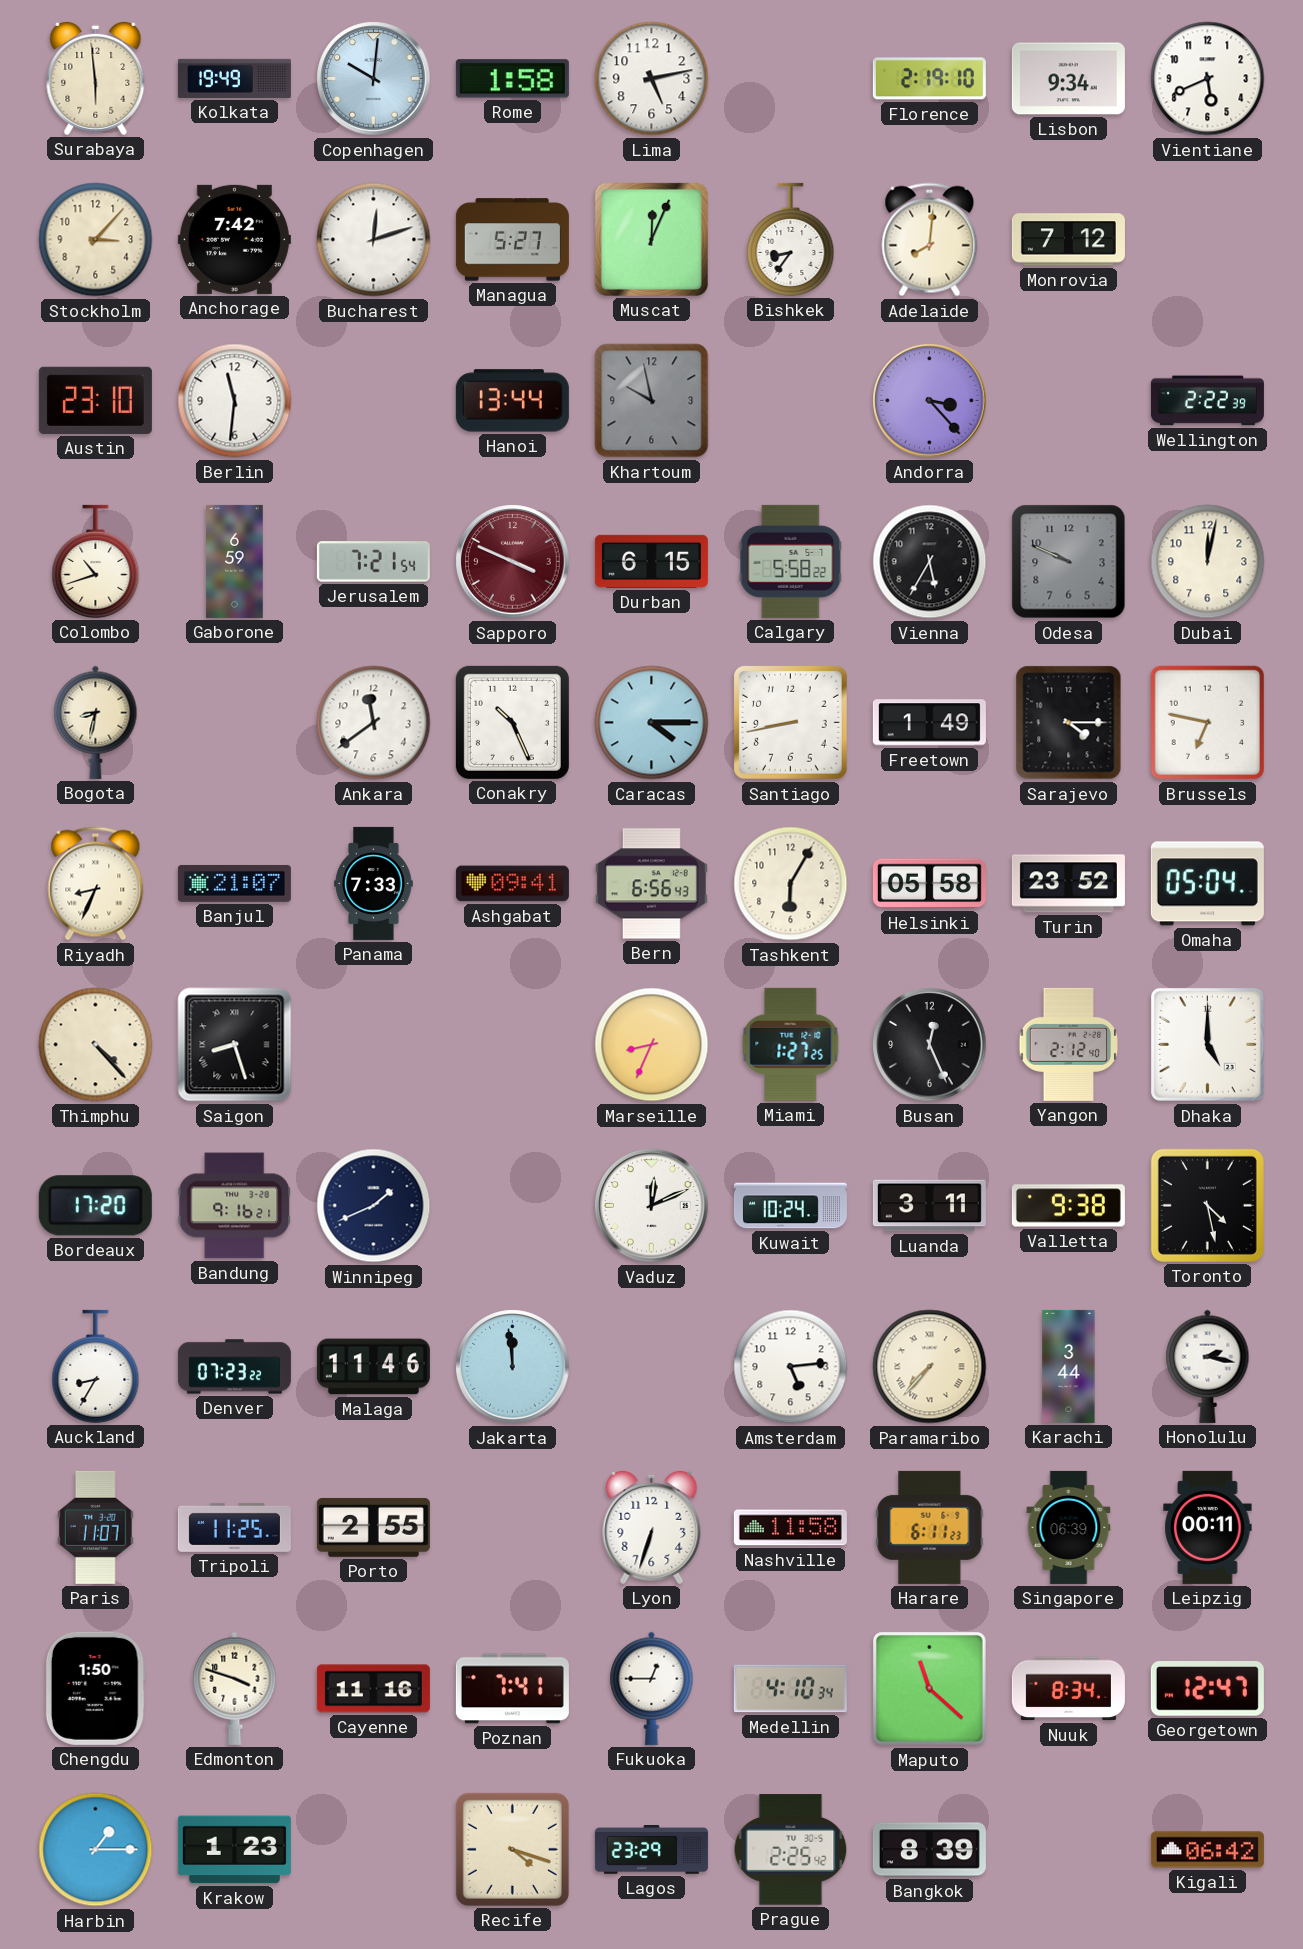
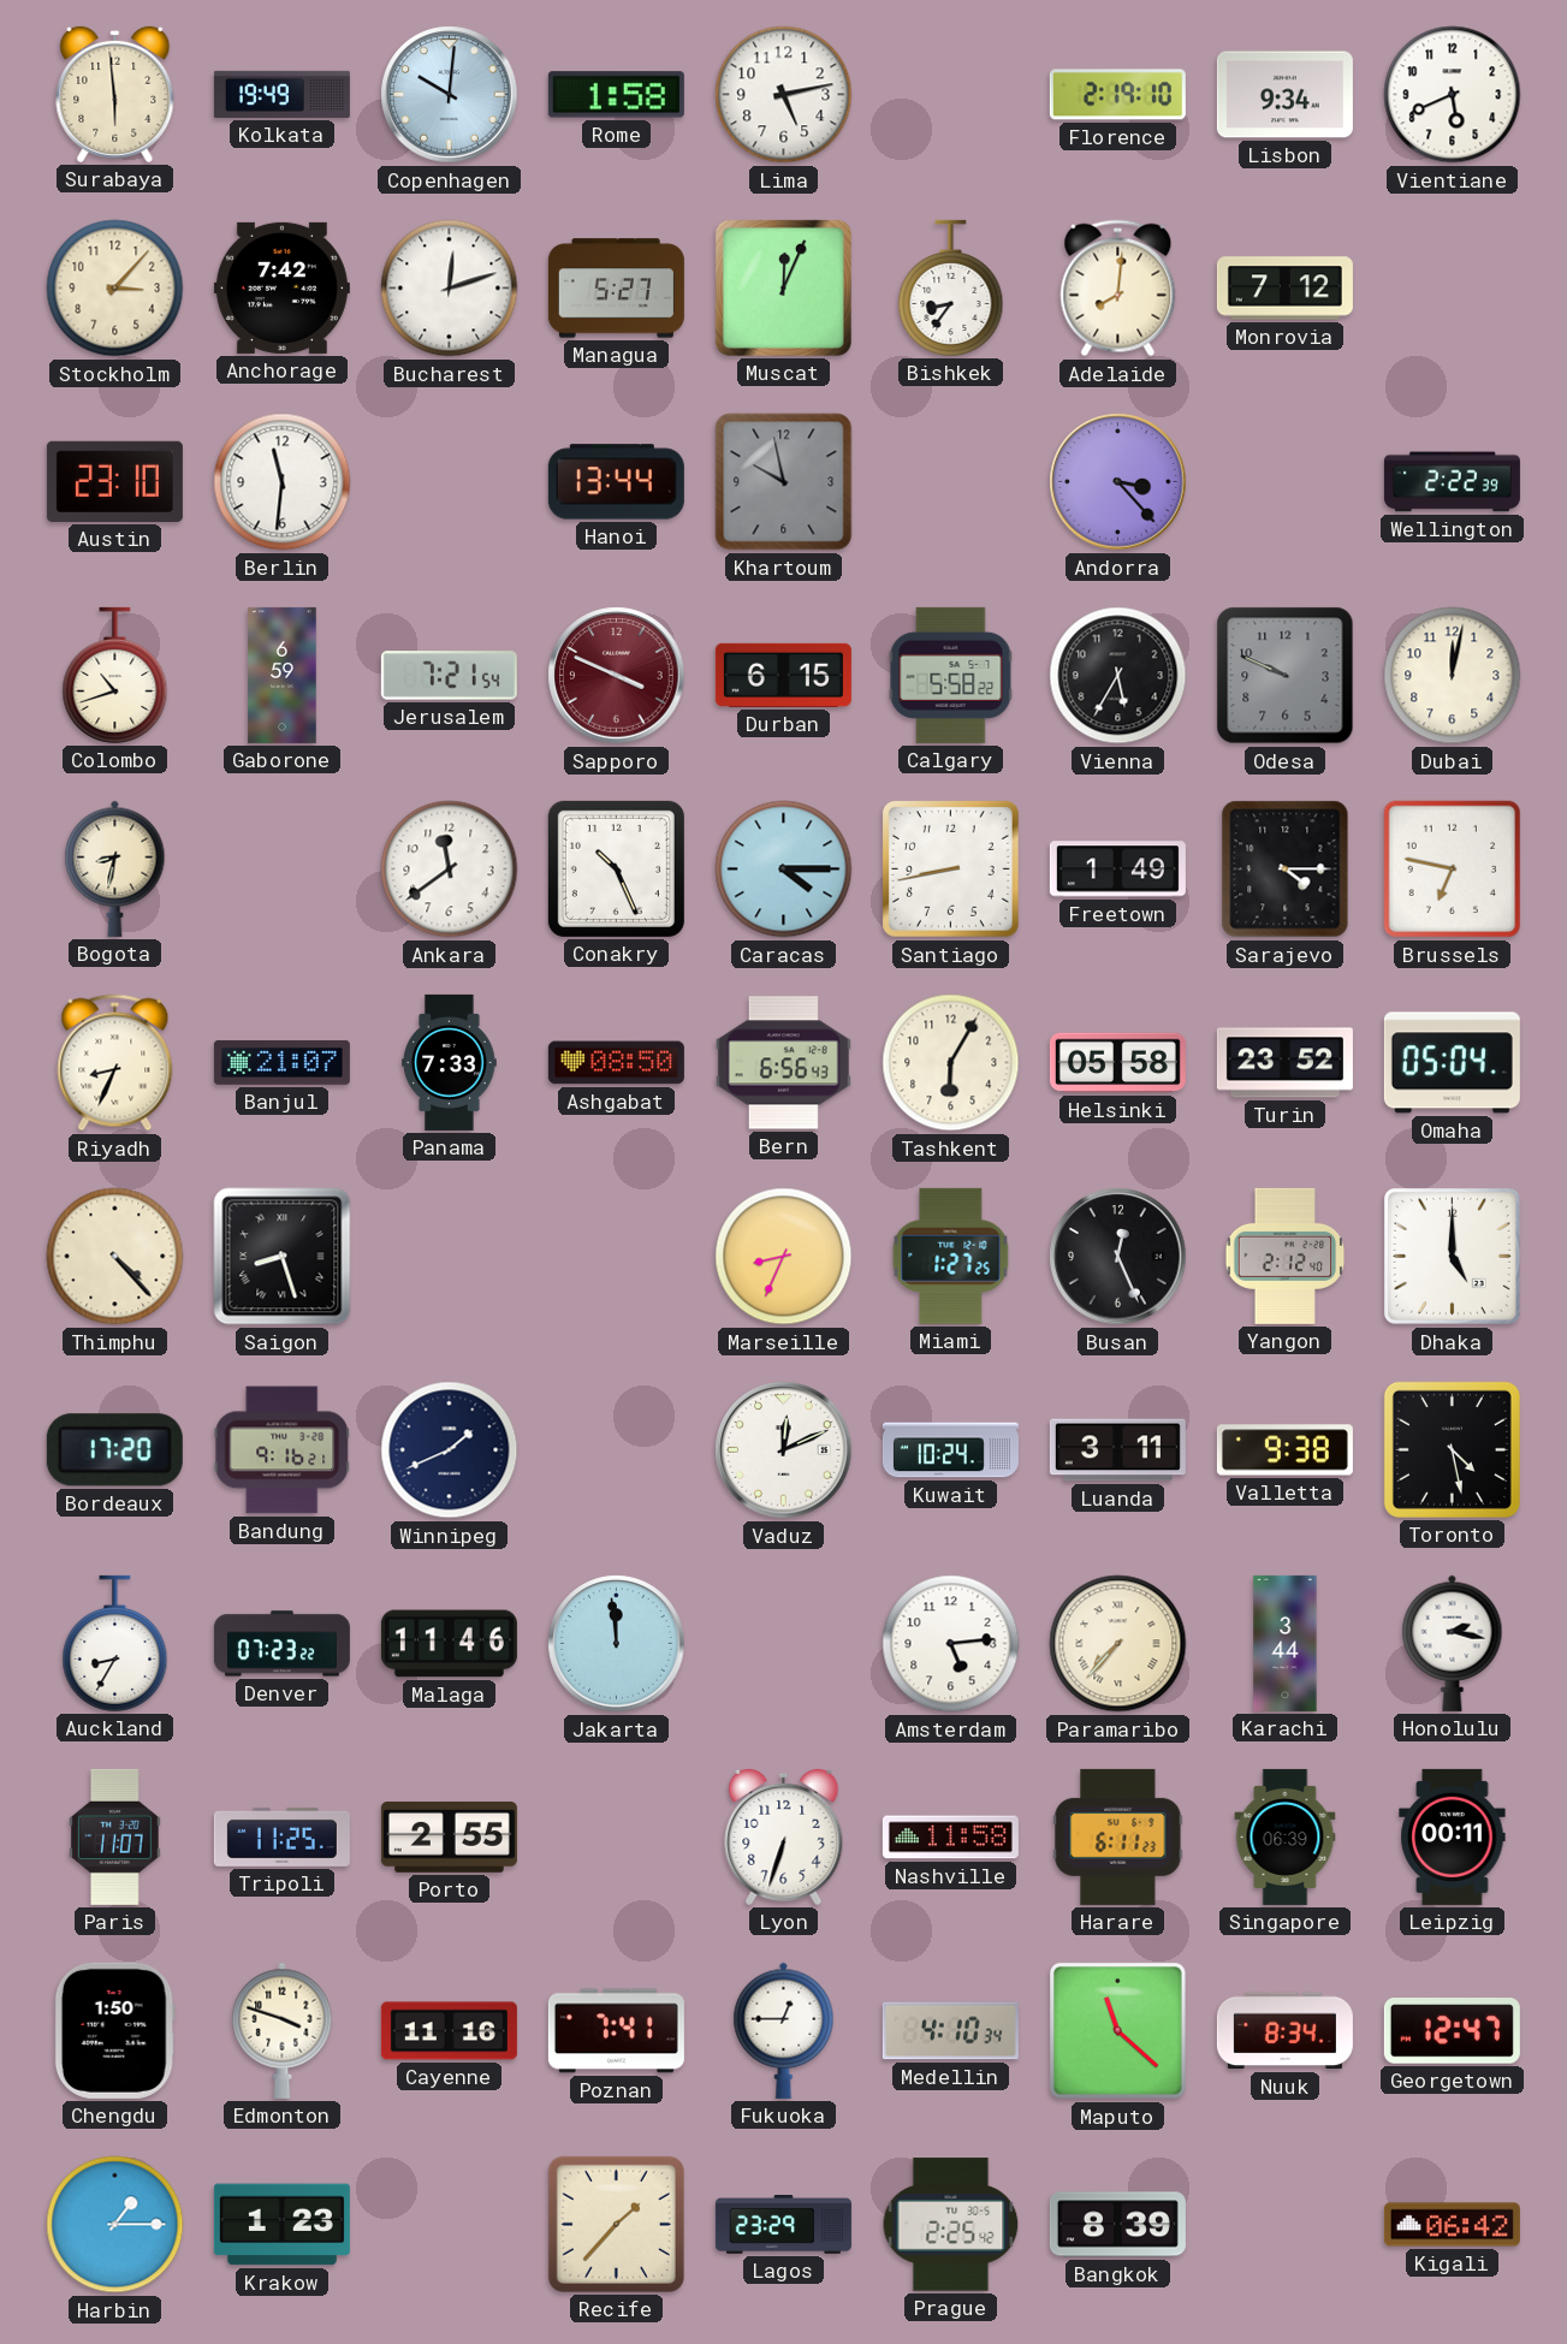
Ashgabat: 09:41 -> 08:50
Recife: 4:18 -> 1:37
